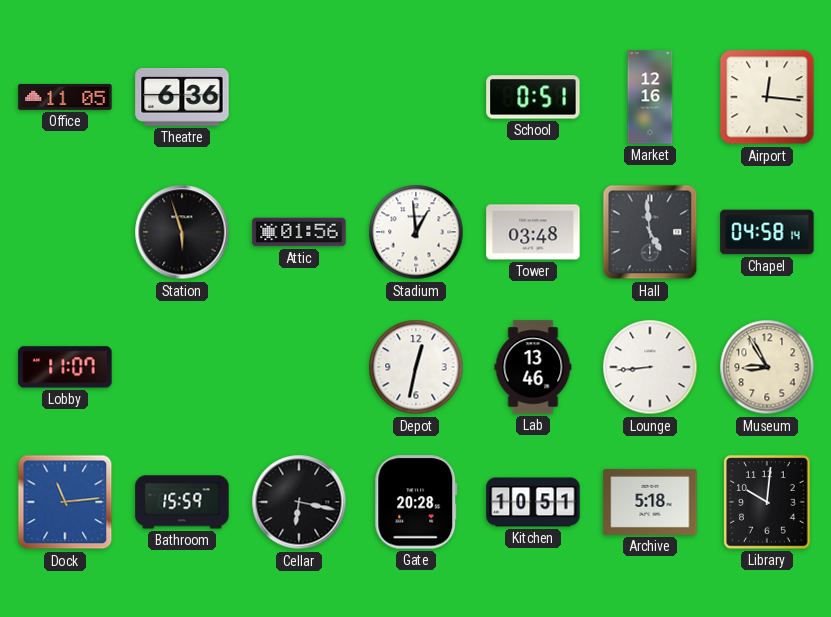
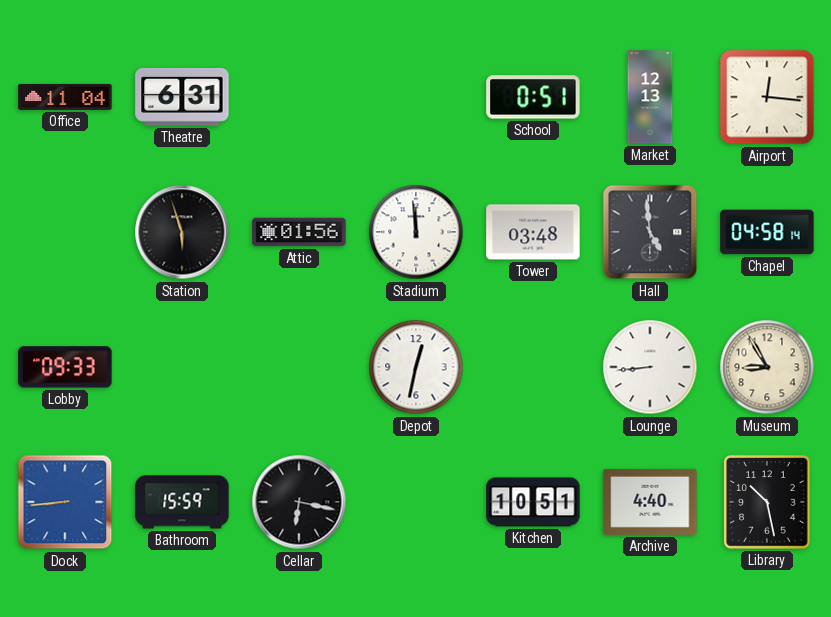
Office: 11:05 -> 11:04
Theatre: 6:36 -> 6:31
Market: 12:16 -> 12:13
Stadium: 12:59 -> 11:59
Lobby: 11:07 -> 09:33
Lab: 13:46 -> none
Dock: 11:14 -> 8:44
Gate: 20:28 -> none
Archive: 5:18 -> 4:40
Library: 10:01 -> 10:28
